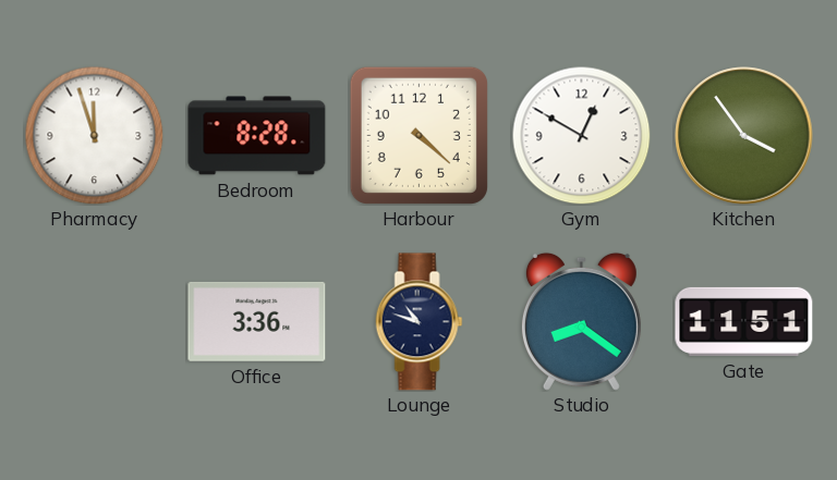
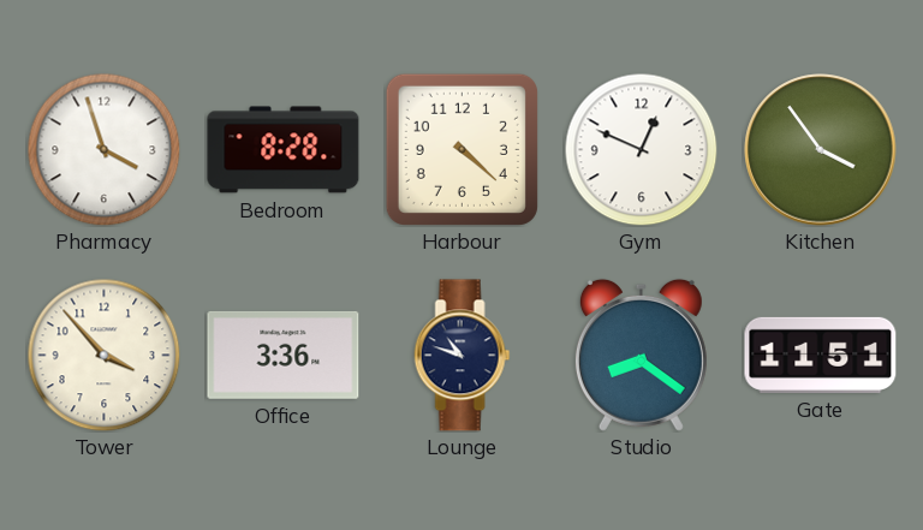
Pharmacy: 11:57 -> 3:57
Gym: 12:50 -> 12:49
Tower: none -> 3:53
